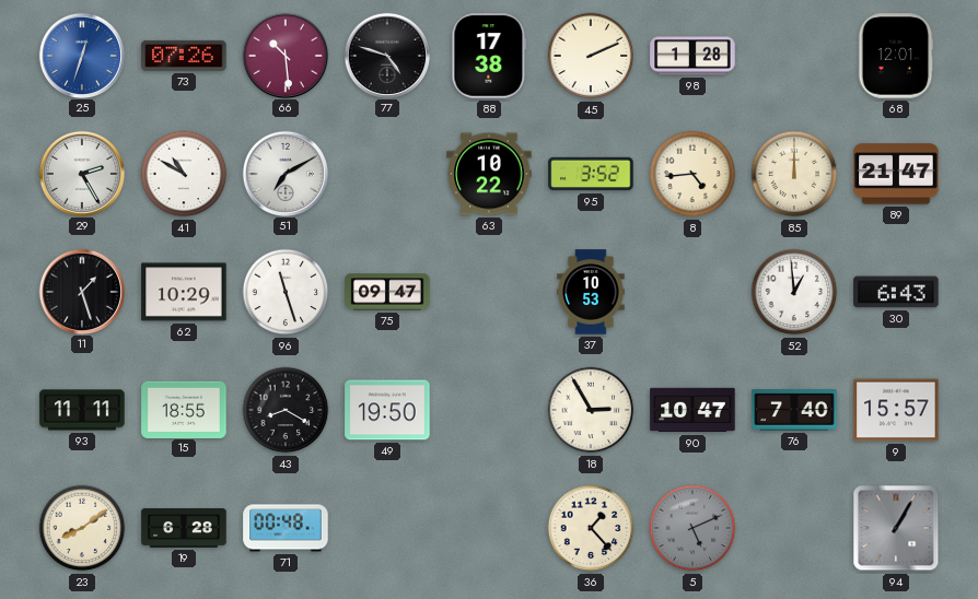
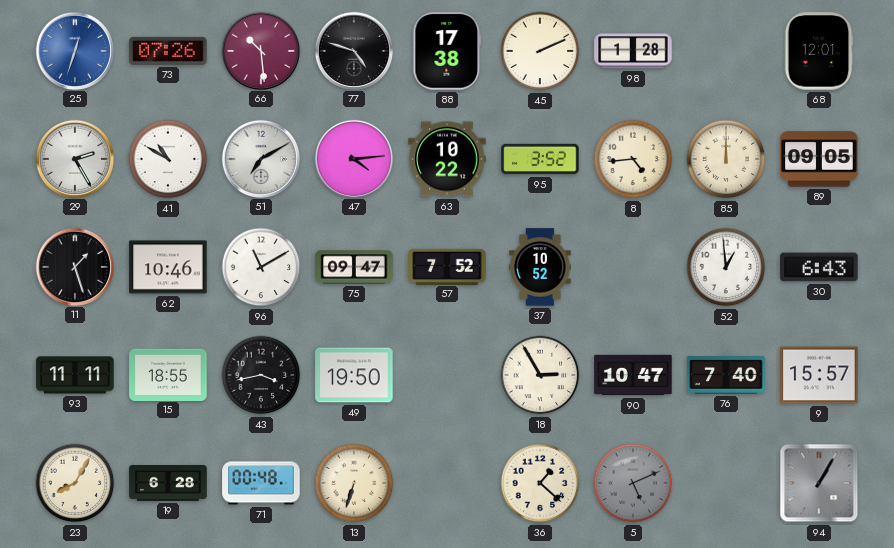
47: none -> 4:14
89: 21:47 -> 09:05
62: 10:29 -> 10:46
96: 11:27 -> 11:10
57: none -> 7:52
37: 10:53 -> 10:52
43: 8:20 -> 3:43
23: 8:09 -> 8:05
13: none -> 6:33
36: 1:23 -> 1:22
